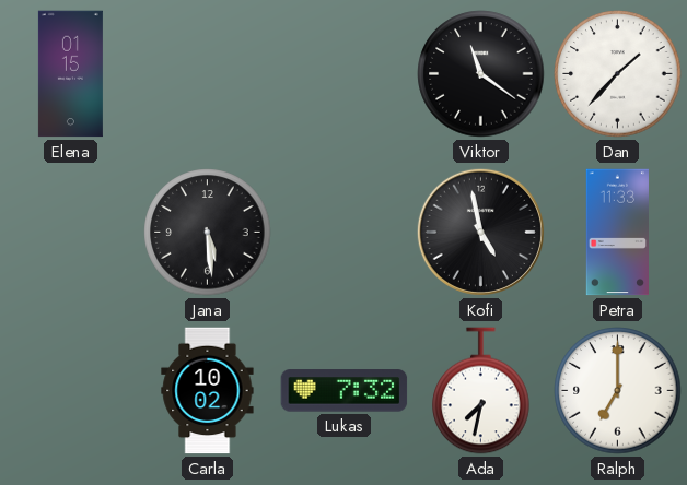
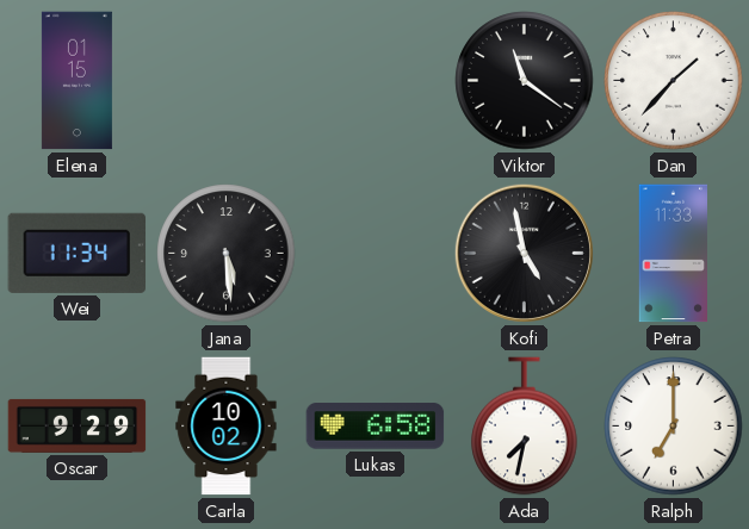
Wei: none -> 11:34
Oscar: none -> 9:29
Lukas: 7:32 -> 6:58
